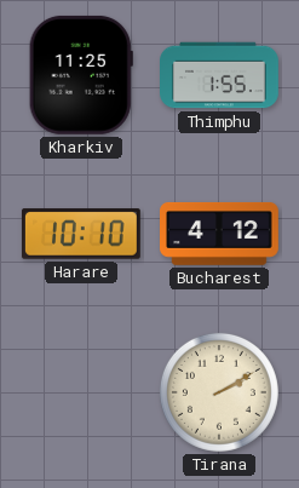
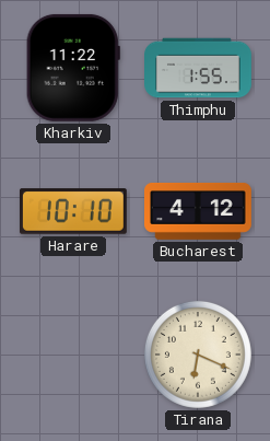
Kharkiv: 11:25 -> 11:22
Tirana: 2:10 -> 6:19
